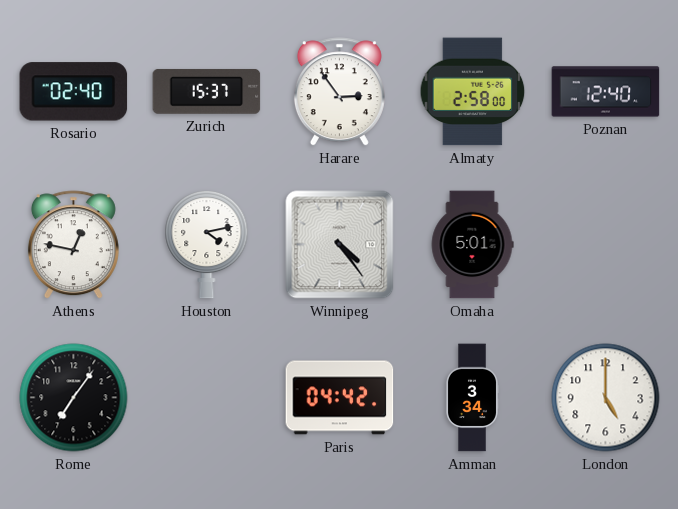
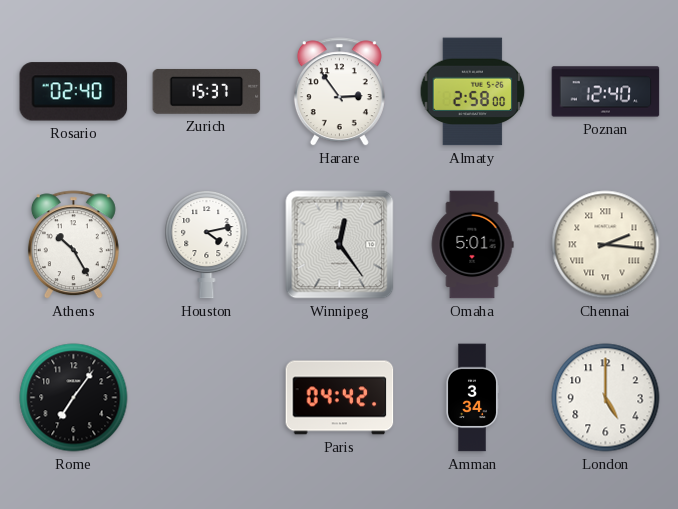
Athens: 12:47 -> 10:25
Winnipeg: 4:24 -> 12:24
Chennai: none -> 2:16
